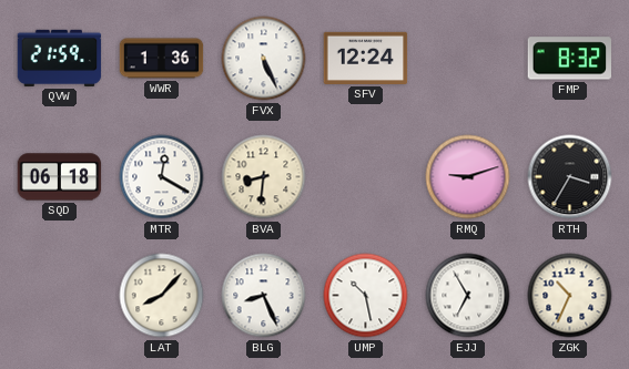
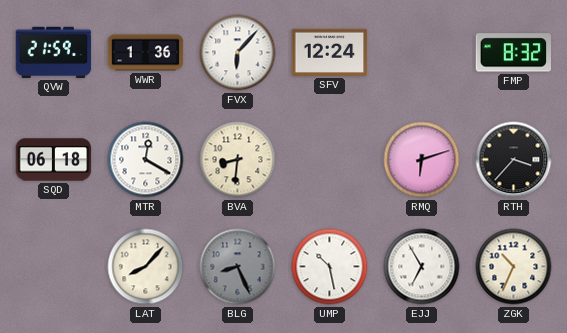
FVX: 5:26 -> 6:07
RMQ: 9:12 -> 6:12
RTH: 3:35 -> 3:37
BLG dial: white -> grey
